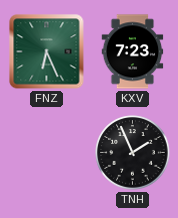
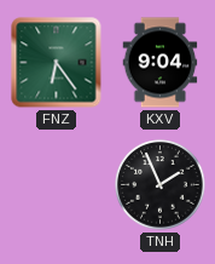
FNZ: 6:26 -> 6:24
KXV: 7:23 -> 9:04
